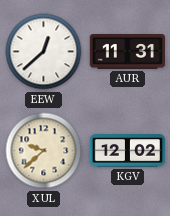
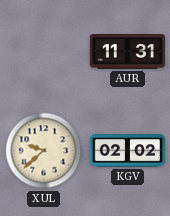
EEW: 12:38 -> none
KGV: 12:02 -> 02:02
